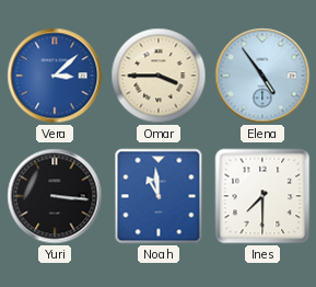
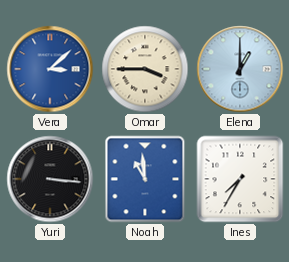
Elena: 4:54 -> 1:00
Ines: 7:30 -> 7:35
